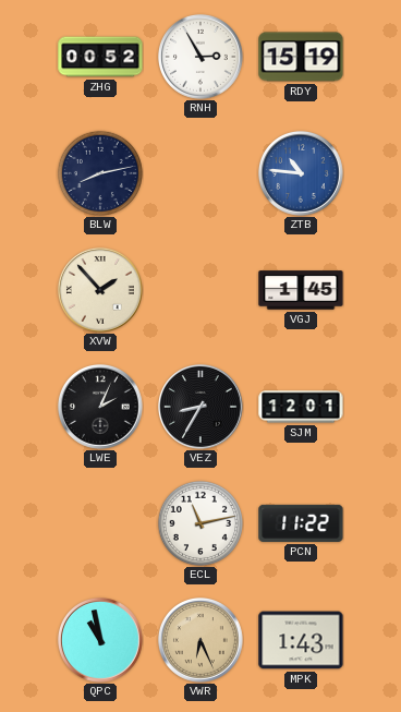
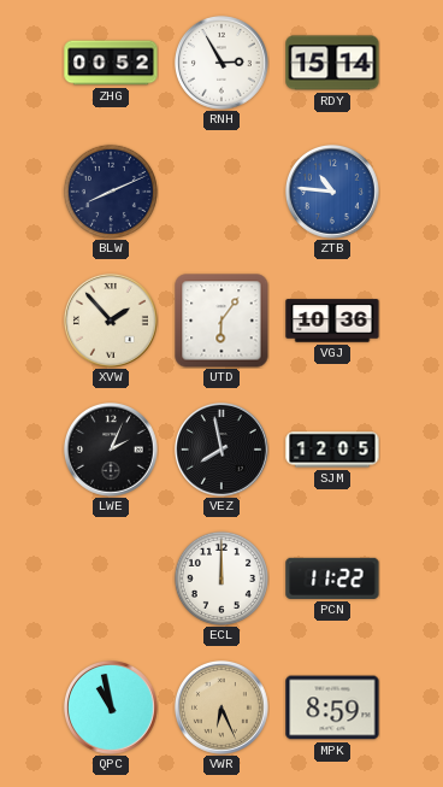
RDY: 15:19 -> 15:14
BLW: 8:13 -> 8:11
UTD: none -> 6:06
VGJ: 1:45 -> 10:36
VEZ: 8:35 -> 7:58
SJM: 12:01 -> 12:05
ECL: 11:13 -> 12:00
MPK: 1:43 -> 8:59
